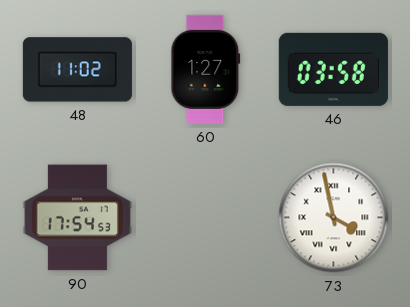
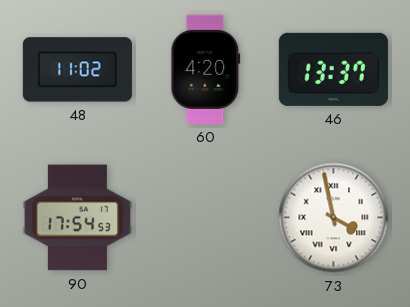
60: 1:27 -> 4:20
46: 03:58 -> 13:37
